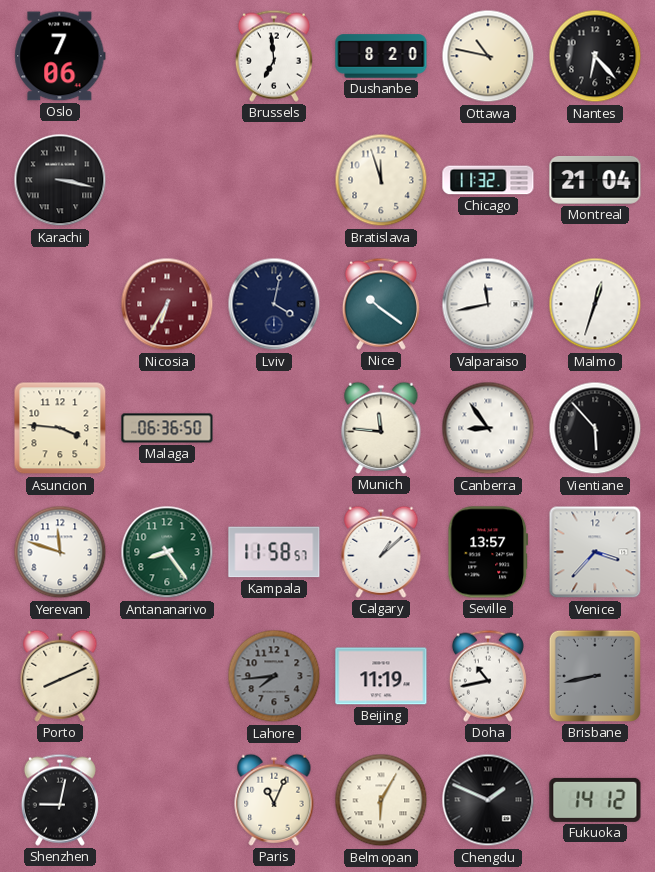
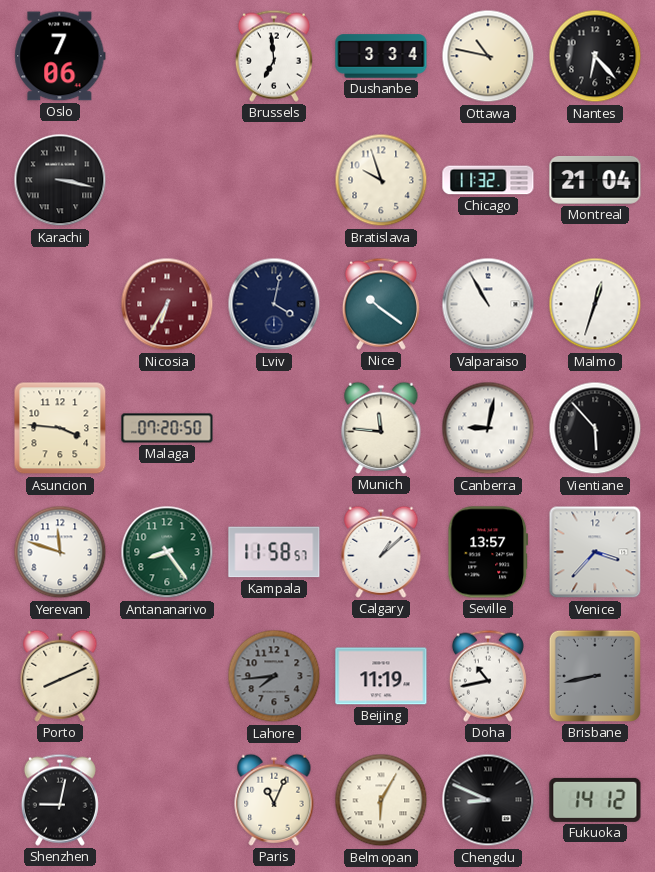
Dushanbe: 8:20 -> 3:34
Bratislava: 11:57 -> 9:57
Valparaiso: 11:43 -> 10:55
Malaga: 06:36 -> 07:20
Canberra: 8:54 -> 9:02
Chengdu: 1:49 -> 8:49
